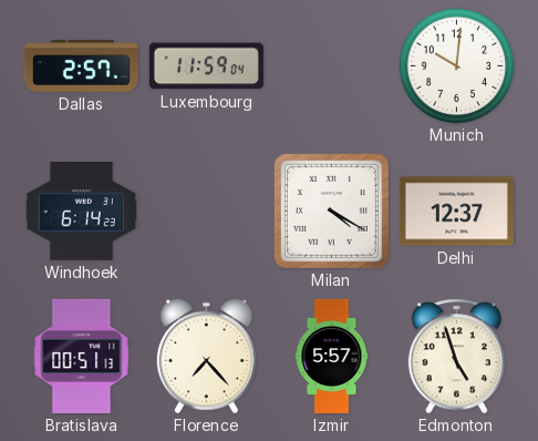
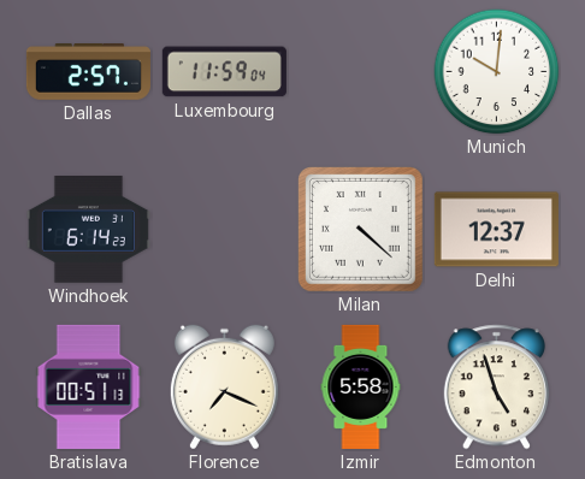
Milan: 4:20 -> 4:22
Florence: 7:23 -> 7:19
Izmir: 5:57 -> 5:58
